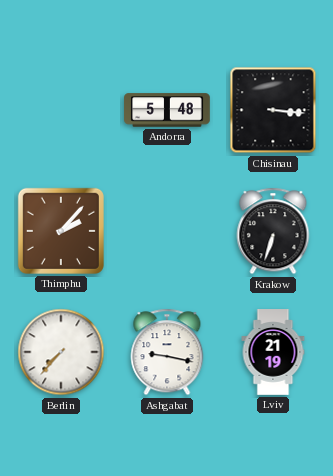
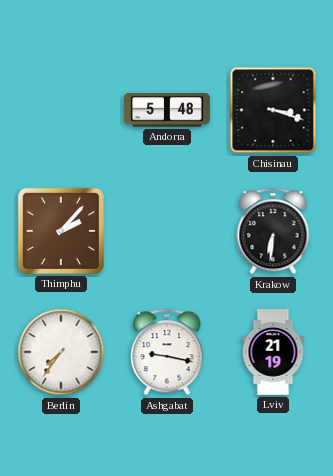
Chisinau: 3:16 -> 3:18
Krakow: 6:33 -> 6:31
Berlin: 7:37 -> 7:36
